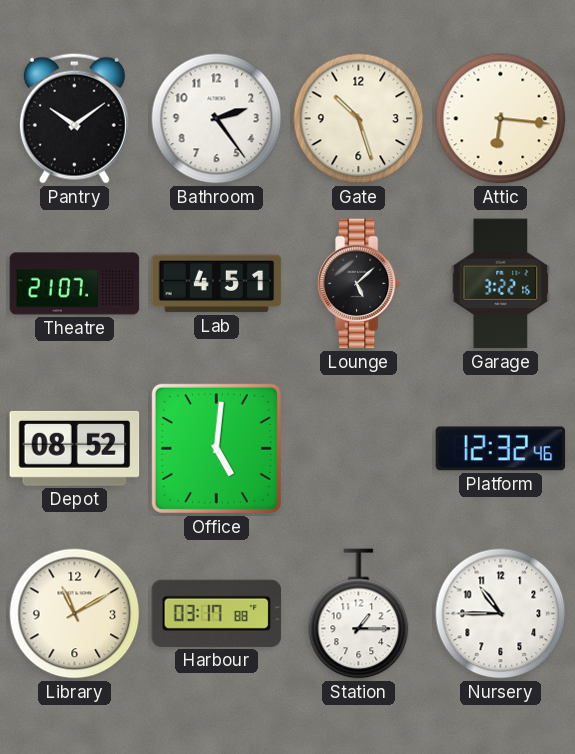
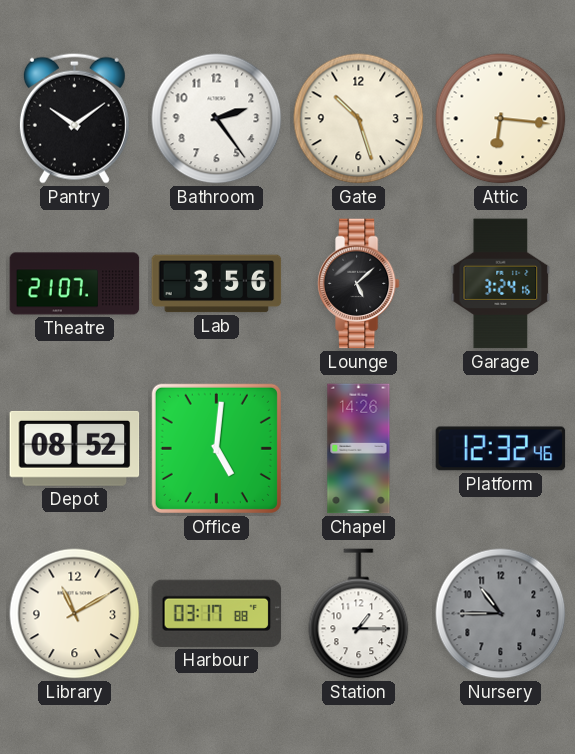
Lab: 4:51 -> 3:56
Garage: 3:22 -> 3:24
Chapel: none -> 14:26
Nursery dial: white -> grey
